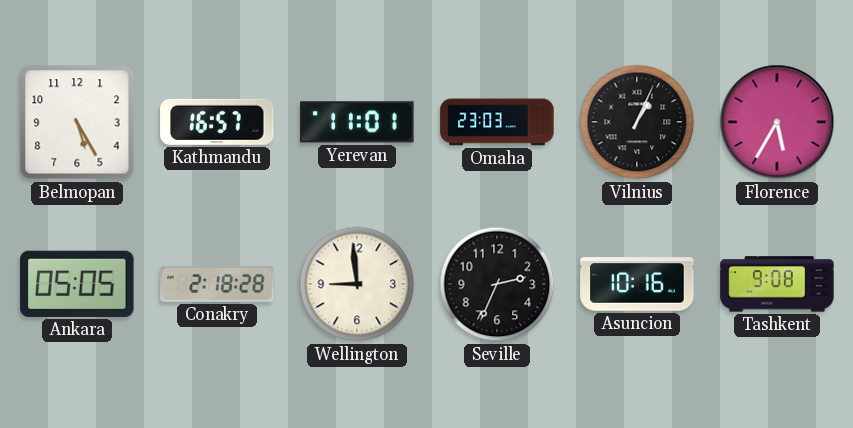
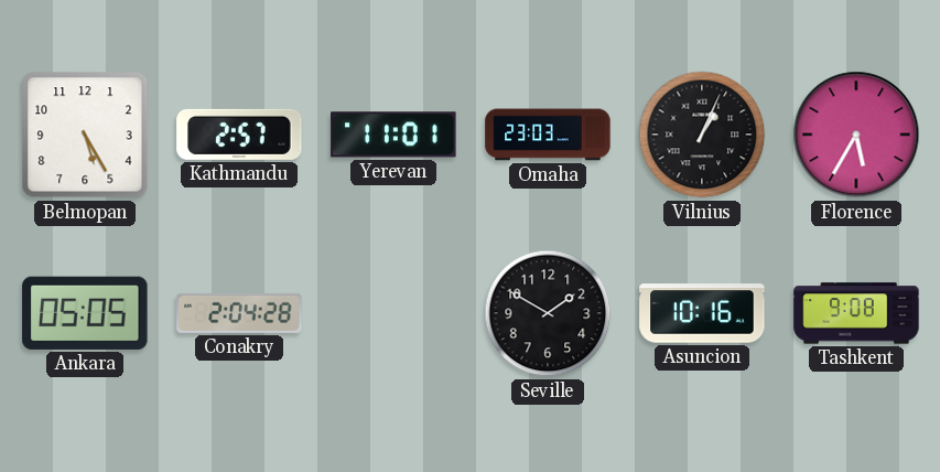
Kathmandu: 16:57 -> 2:57
Conakry: 2:18 -> 2:04
Wellington: 8:59 -> none
Seville: 2:34 -> 1:50
